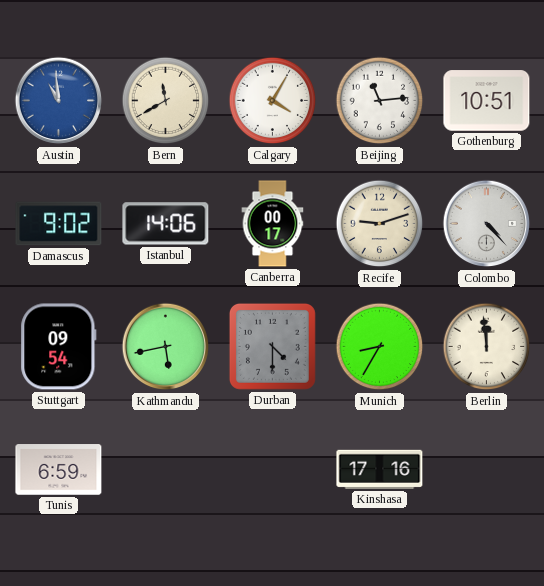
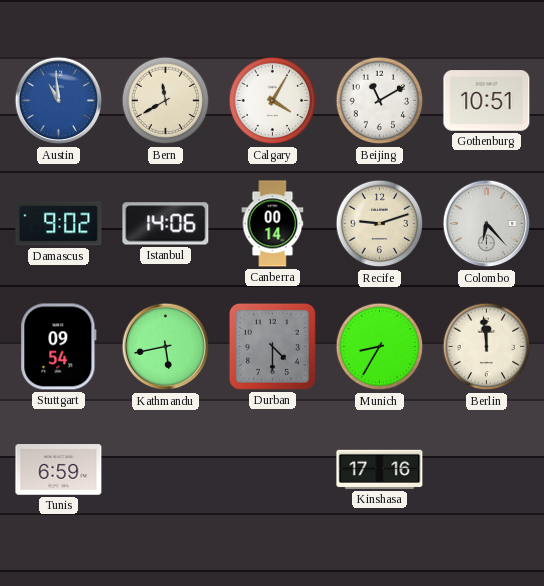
Beijing: 11:14 -> 11:10
Canberra: 00:17 -> 00:14
Colombo: 4:23 -> 6:23
